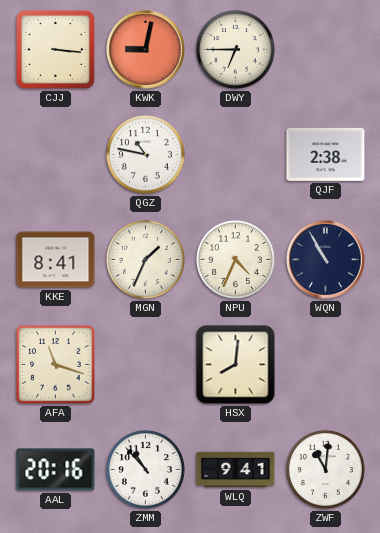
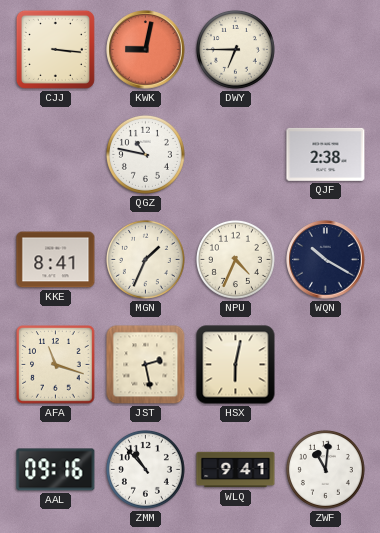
WQN: 10:55 -> 10:20
JST: none -> 2:28
HSX: 8:01 -> 6:02
AAL: 20:16 -> 09:16
